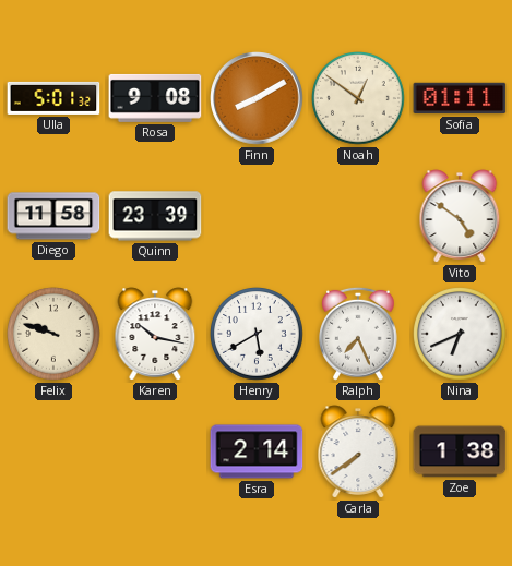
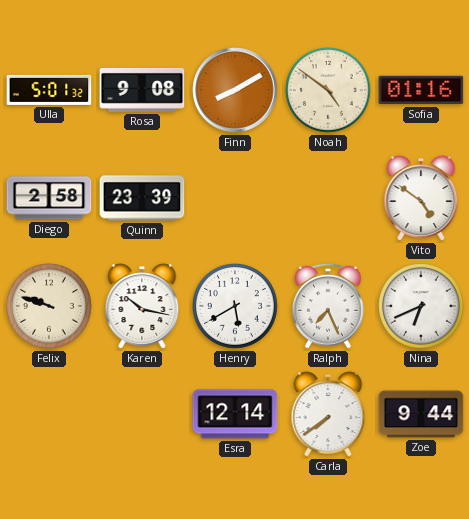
Noah: 12:51 -> 4:51
Sofia: 01:11 -> 01:16
Diego: 11:58 -> 2:58
Esra: 2:14 -> 12:14
Zoe: 1:38 -> 9:44
